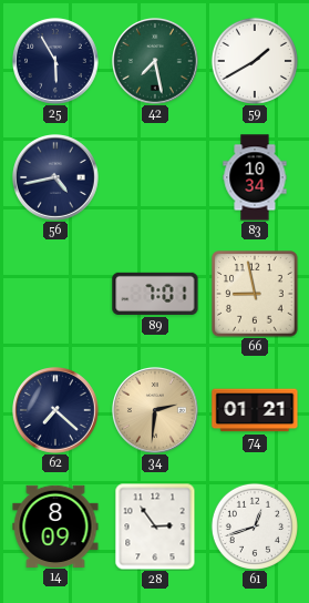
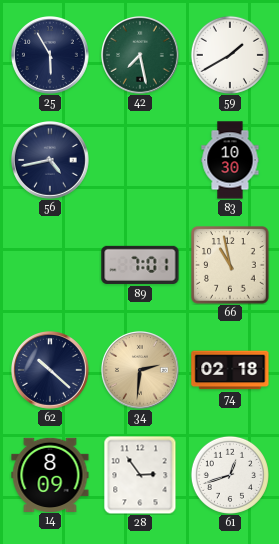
83: 10:34 -> 10:30
66: 8:58 -> 10:58
62: 7:22 -> 10:22
74: 01:21 -> 02:18
